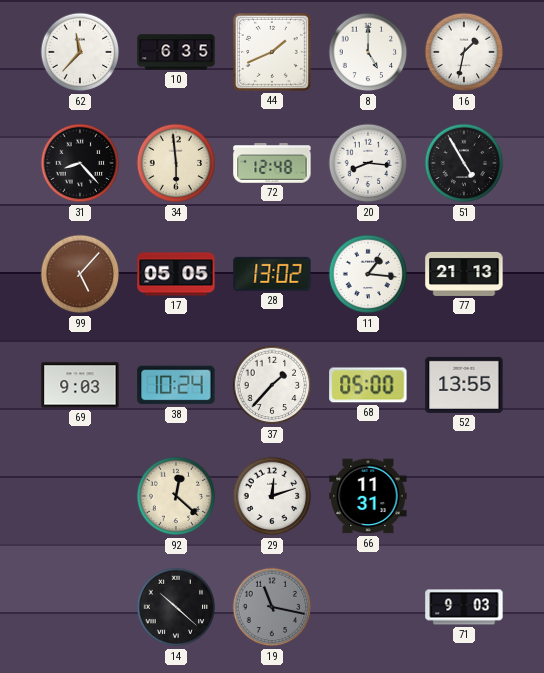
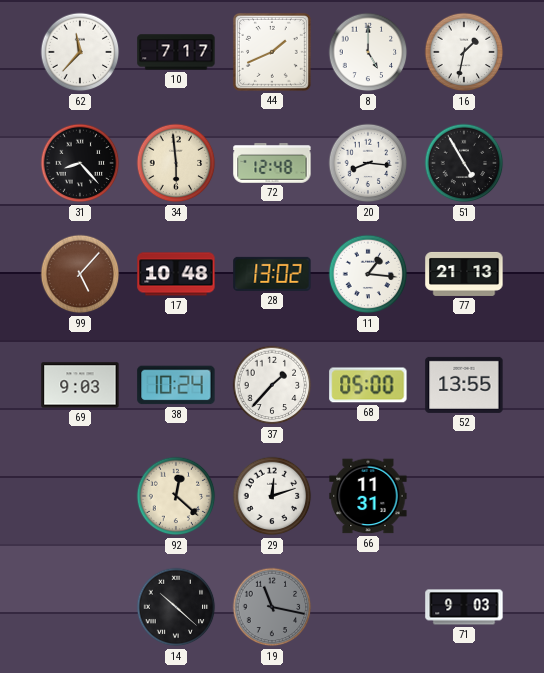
10: 6:35 -> 7:17
17: 05:05 -> 10:48
